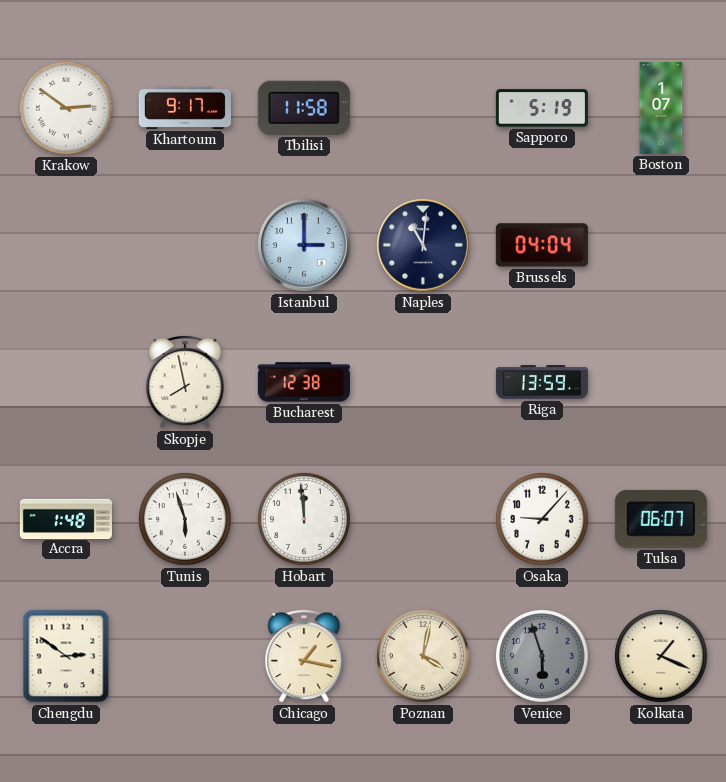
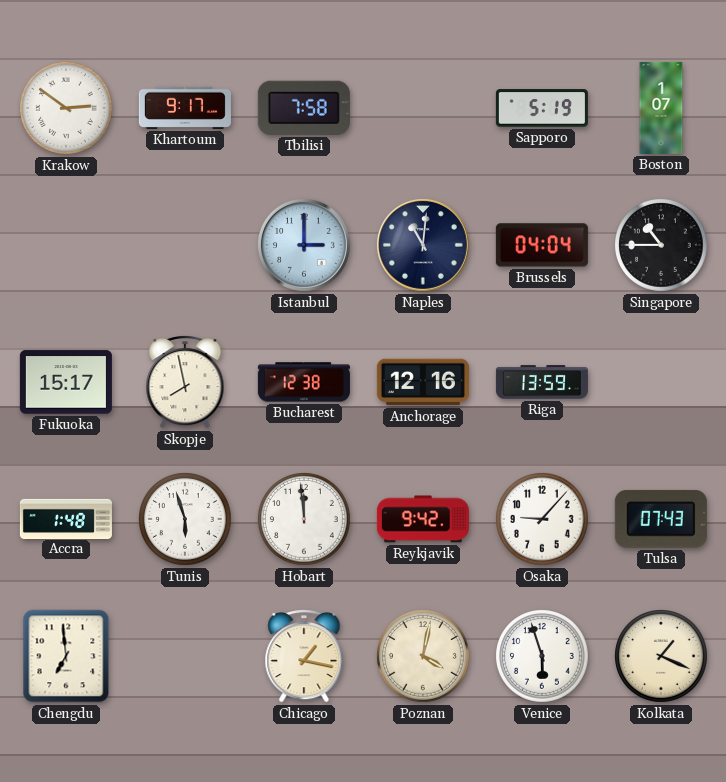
Tbilisi: 11:58 -> 7:58
Singapore: none -> 10:45
Fukuoka: none -> 15:17
Anchorage: none -> 12:16
Reykjavik: none -> 9:42
Tulsa: 06:07 -> 07:43
Chengdu: 2:51 -> 6:59
Venice dial: grey -> white
